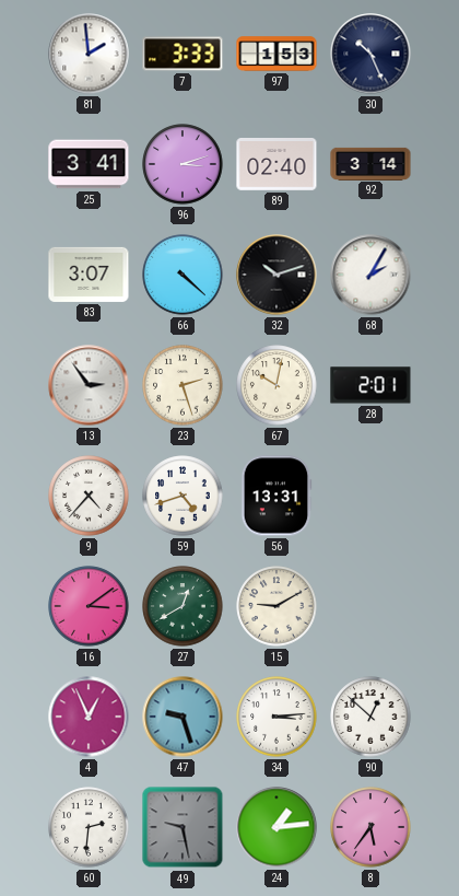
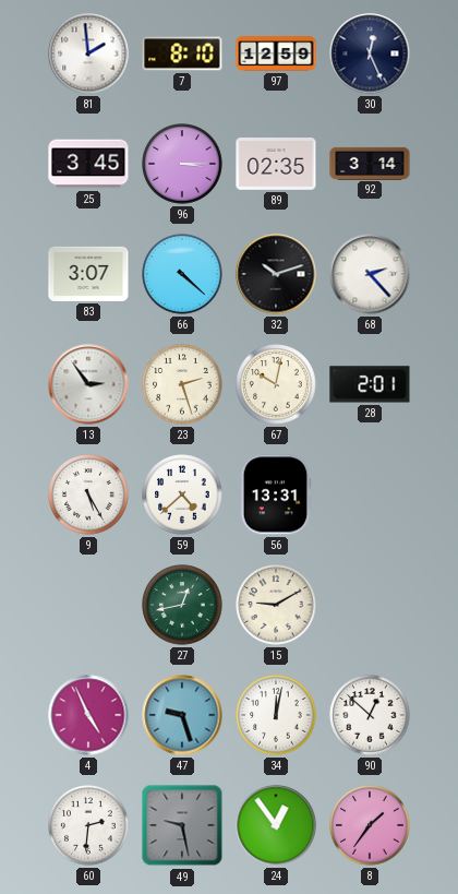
7: 3:33 -> 8:10
97: 1:53 -> 12:59
30: 10:26 -> 12:26
25: 3:41 -> 3:45
96: 3:12 -> 3:15
89: 02:40 -> 02:35
68: 2:05 -> 2:23
9: 4:37 -> 5:25
59: 4:42 -> 4:38
16: 3:09 -> none
27: 12:40 -> 12:43
4: 12:56 -> 4:56
34: 3:14 -> 12:02
24: 1:14 -> 12:54
8: 5:36 -> 1:36
